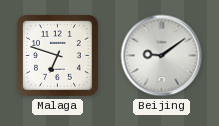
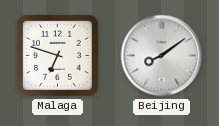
Beijing: 9:09 -> 8:09
